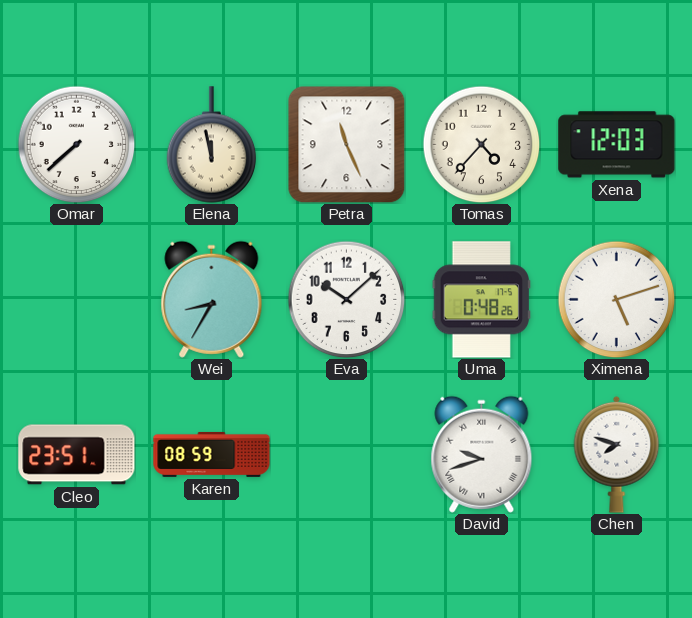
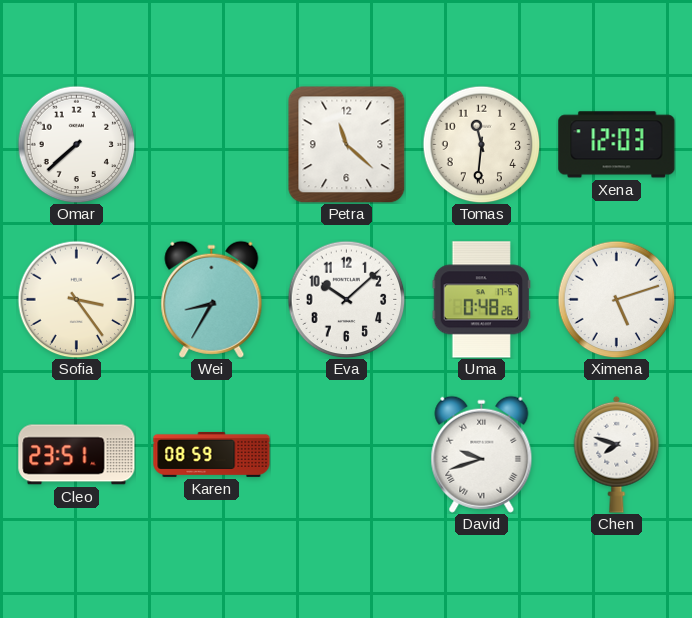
Elena: 11:58 -> none
Petra: 11:26 -> 11:22
Tomas: 4:37 -> 11:31
Sofia: none -> 3:24
